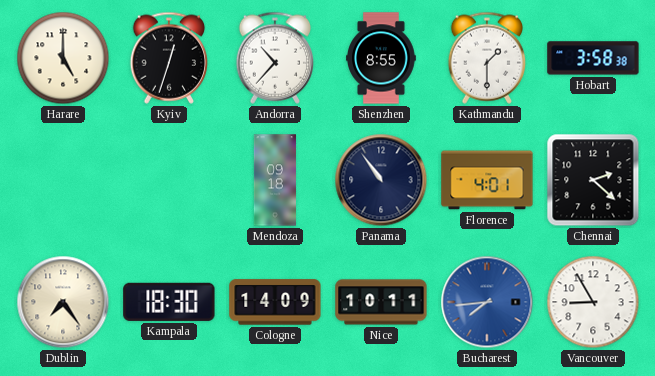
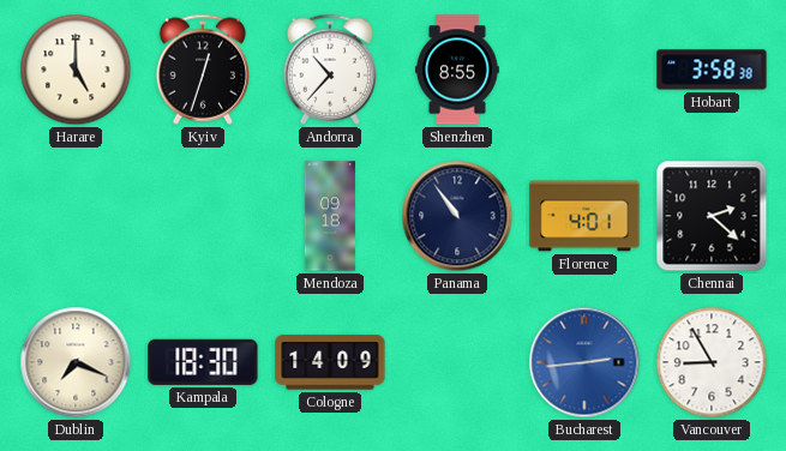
Kathmandu: 1:30 -> none
Dublin: 7:24 -> 7:19
Nice: 10:11 -> none
Bucharest: 7:44 -> 2:44
